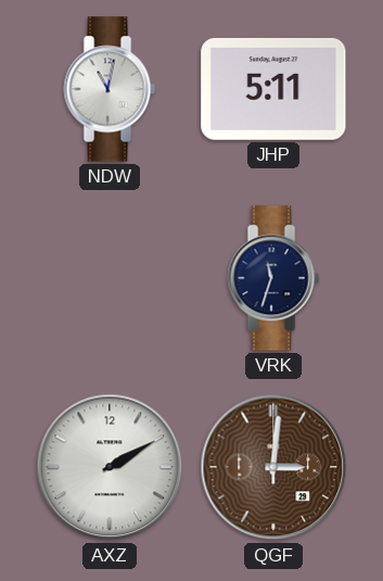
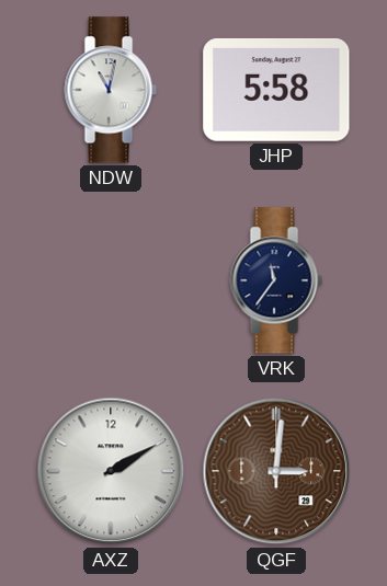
JHP: 5:11 -> 5:58
VRK: 11:33 -> 11:36
